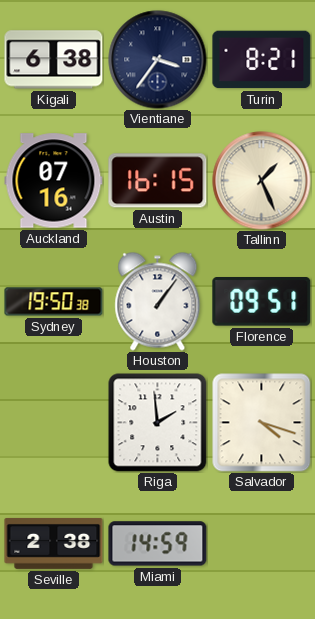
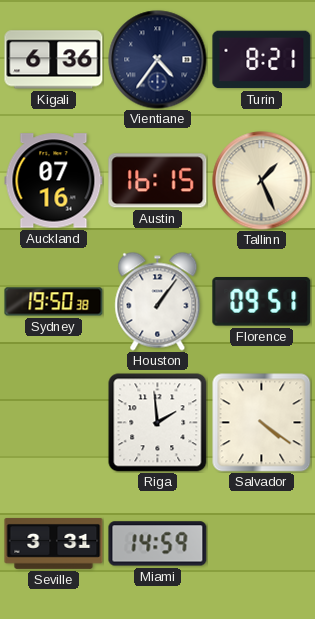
Kigali: 6:38 -> 6:36
Vientiane: 3:36 -> 4:36
Salvador: 4:18 -> 4:21
Seville: 2:38 -> 3:31
